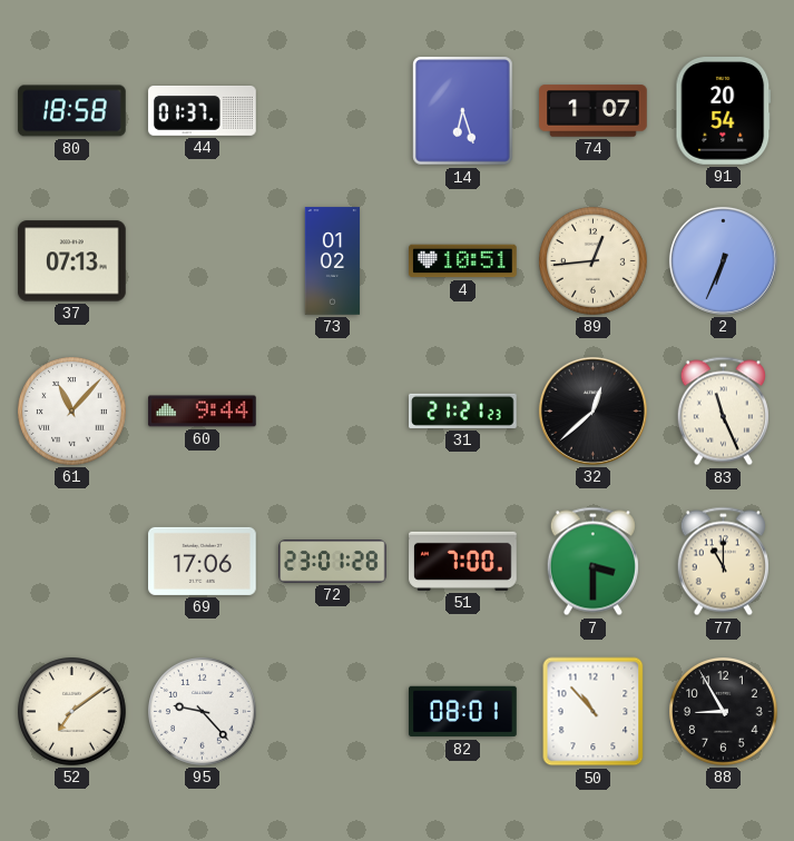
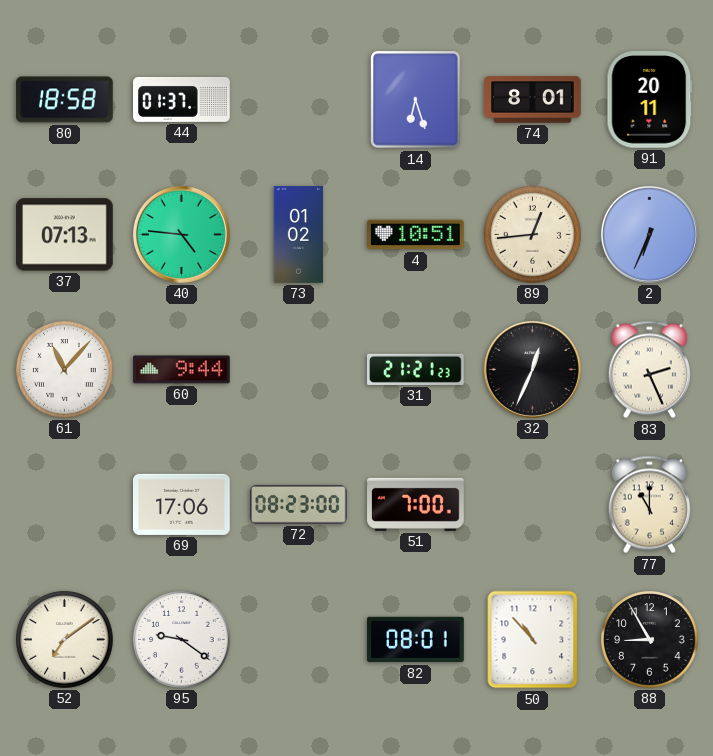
74: 1:07 -> 8:01
91: 20:54 -> 20:11
40: none -> 4:46
32: 12:38 -> 12:34
83: 11:26 -> 2:26
72: 23:01 -> 08:23
7: 3:30 -> none
95: 9:23 -> 9:21
